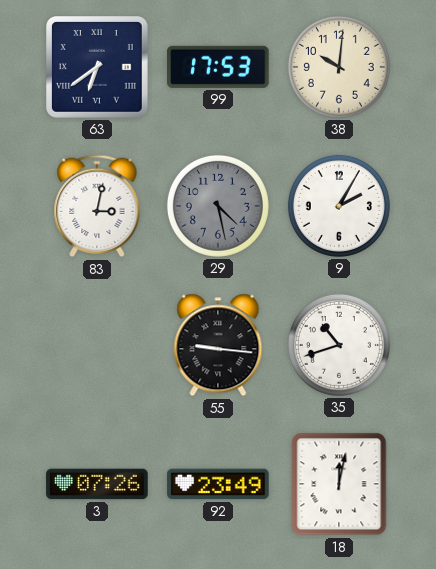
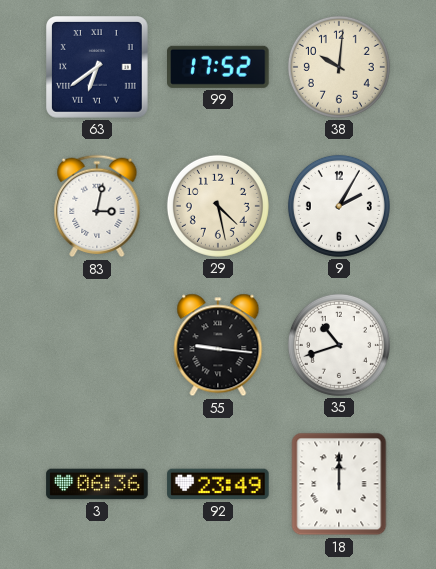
99: 17:53 -> 17:52
29 dial: grey -> cream
3: 07:26 -> 06:36
18: 12:02 -> 12:00
